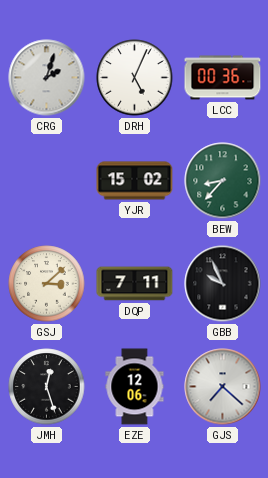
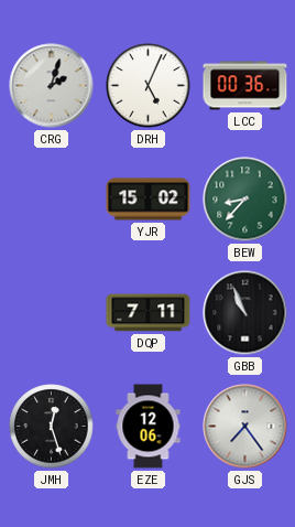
GSJ: 3:08 -> none
GBB: 9:56 -> 10:56
GJS: 7:22 -> 7:24
